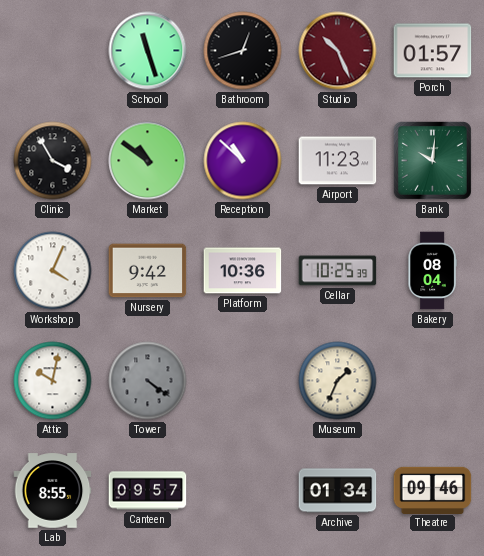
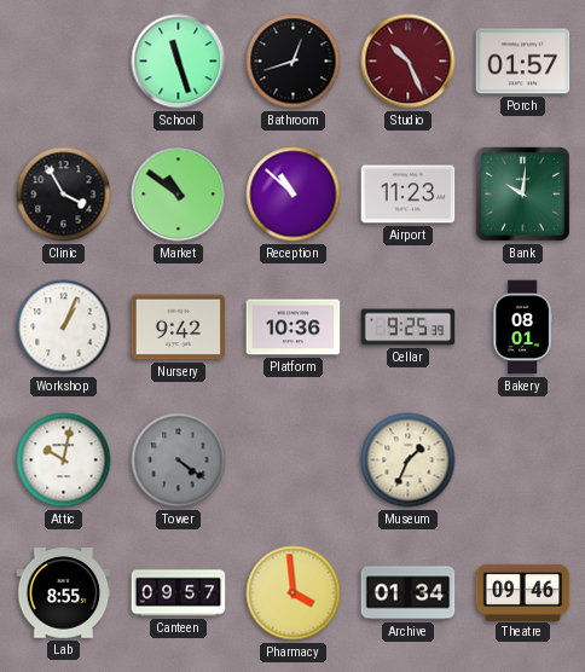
Workshop: 4:04 -> 1:04
Cellar: 10:25 -> 9:25
Bakery: 08:04 -> 08:01
Pharmacy: none -> 3:59
